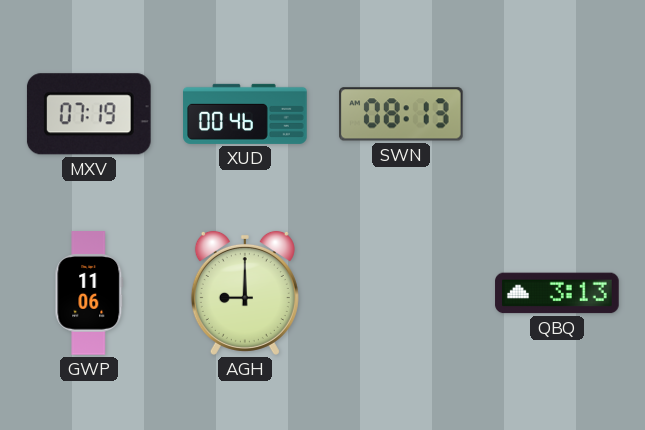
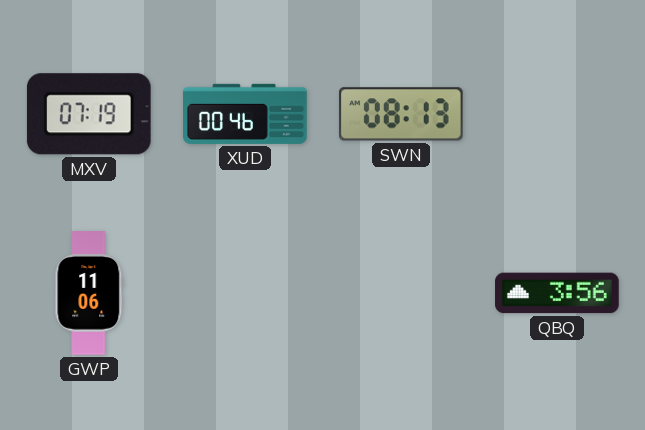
AGH: 9:00 -> none
QBQ: 3:13 -> 3:56
